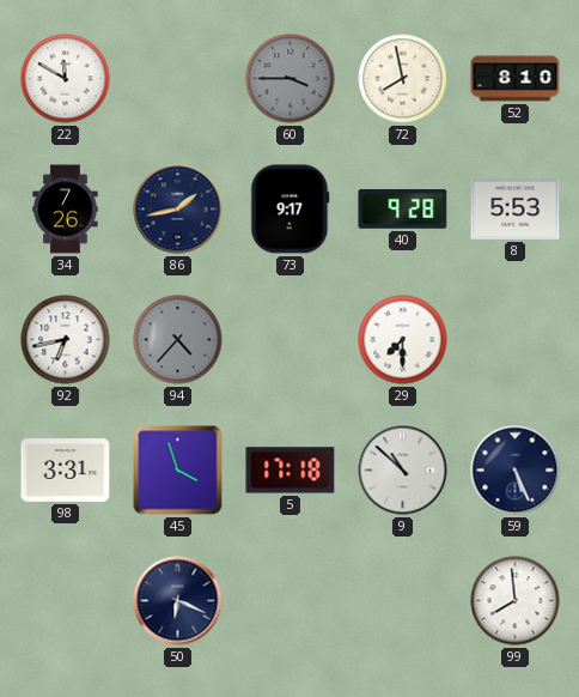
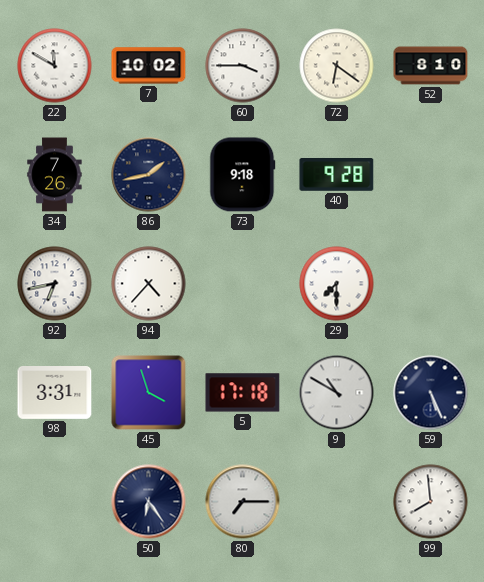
7: none -> 10:02
60 dial: grey -> white
72: 7:58 -> 6:21
73: 9:17 -> 9:18
8: 5:53 -> none
94 dial: grey -> white
9: 10:52 -> 10:50
50: 6:19 -> 6:24
80: none -> 7:15
